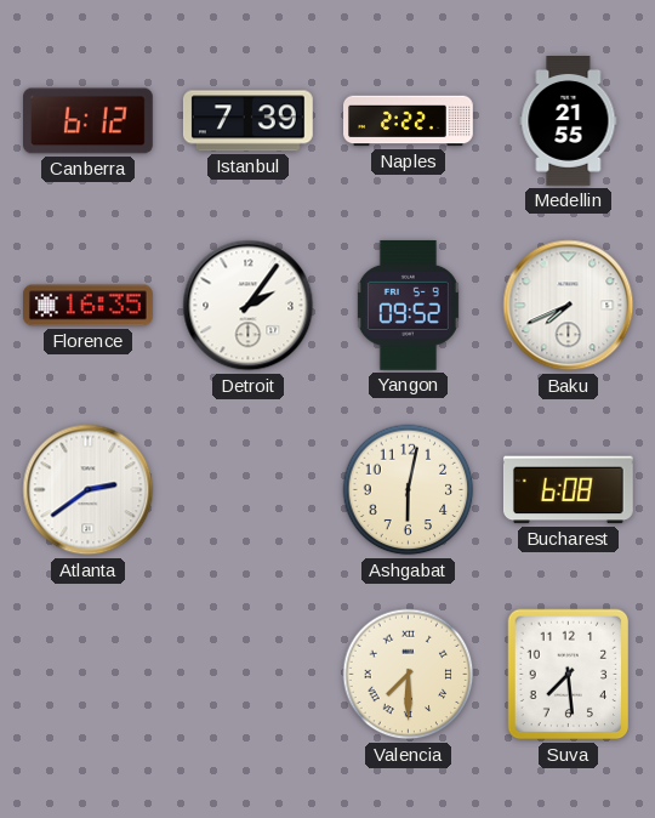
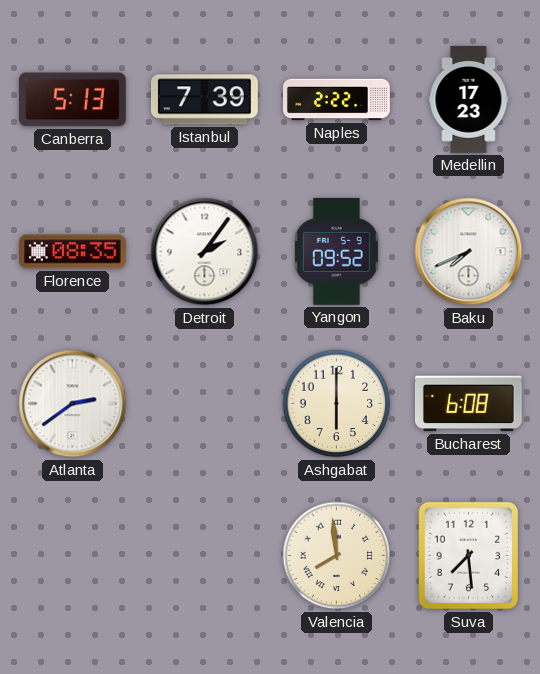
Canberra: 6:12 -> 5:13
Medellin: 21:55 -> 17:23
Florence: 16:35 -> 08:35
Ashgabat: 6:02 -> 6:00
Valencia: 7:30 -> 7:59
